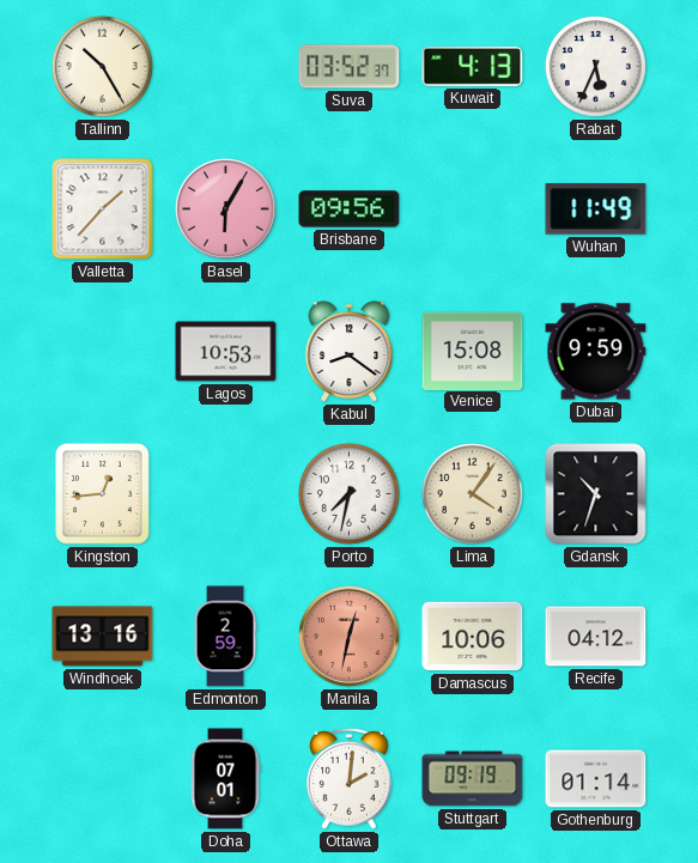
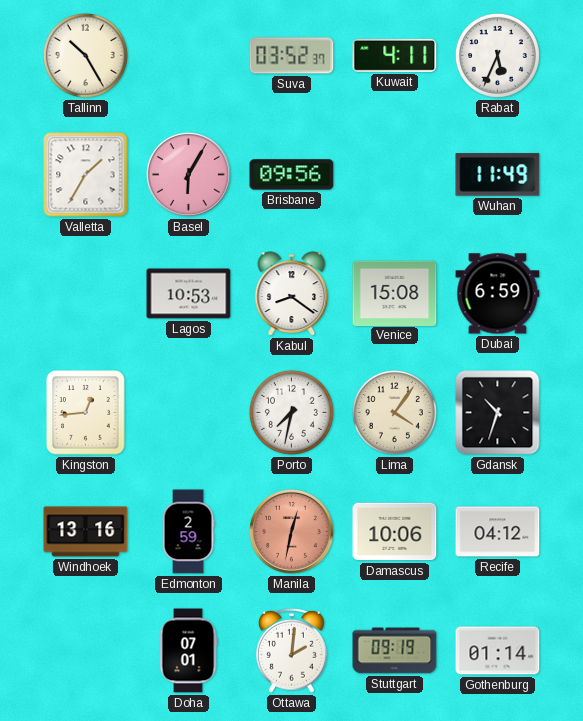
Kuwait: 4:13 -> 4:11
Valletta: 1:37 -> 1:35
Dubai: 9:59 -> 6:59
